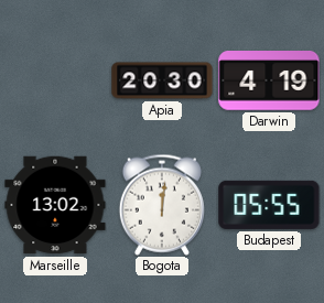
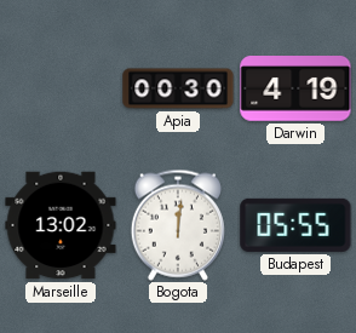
Apia: 20:30 -> 00:30
